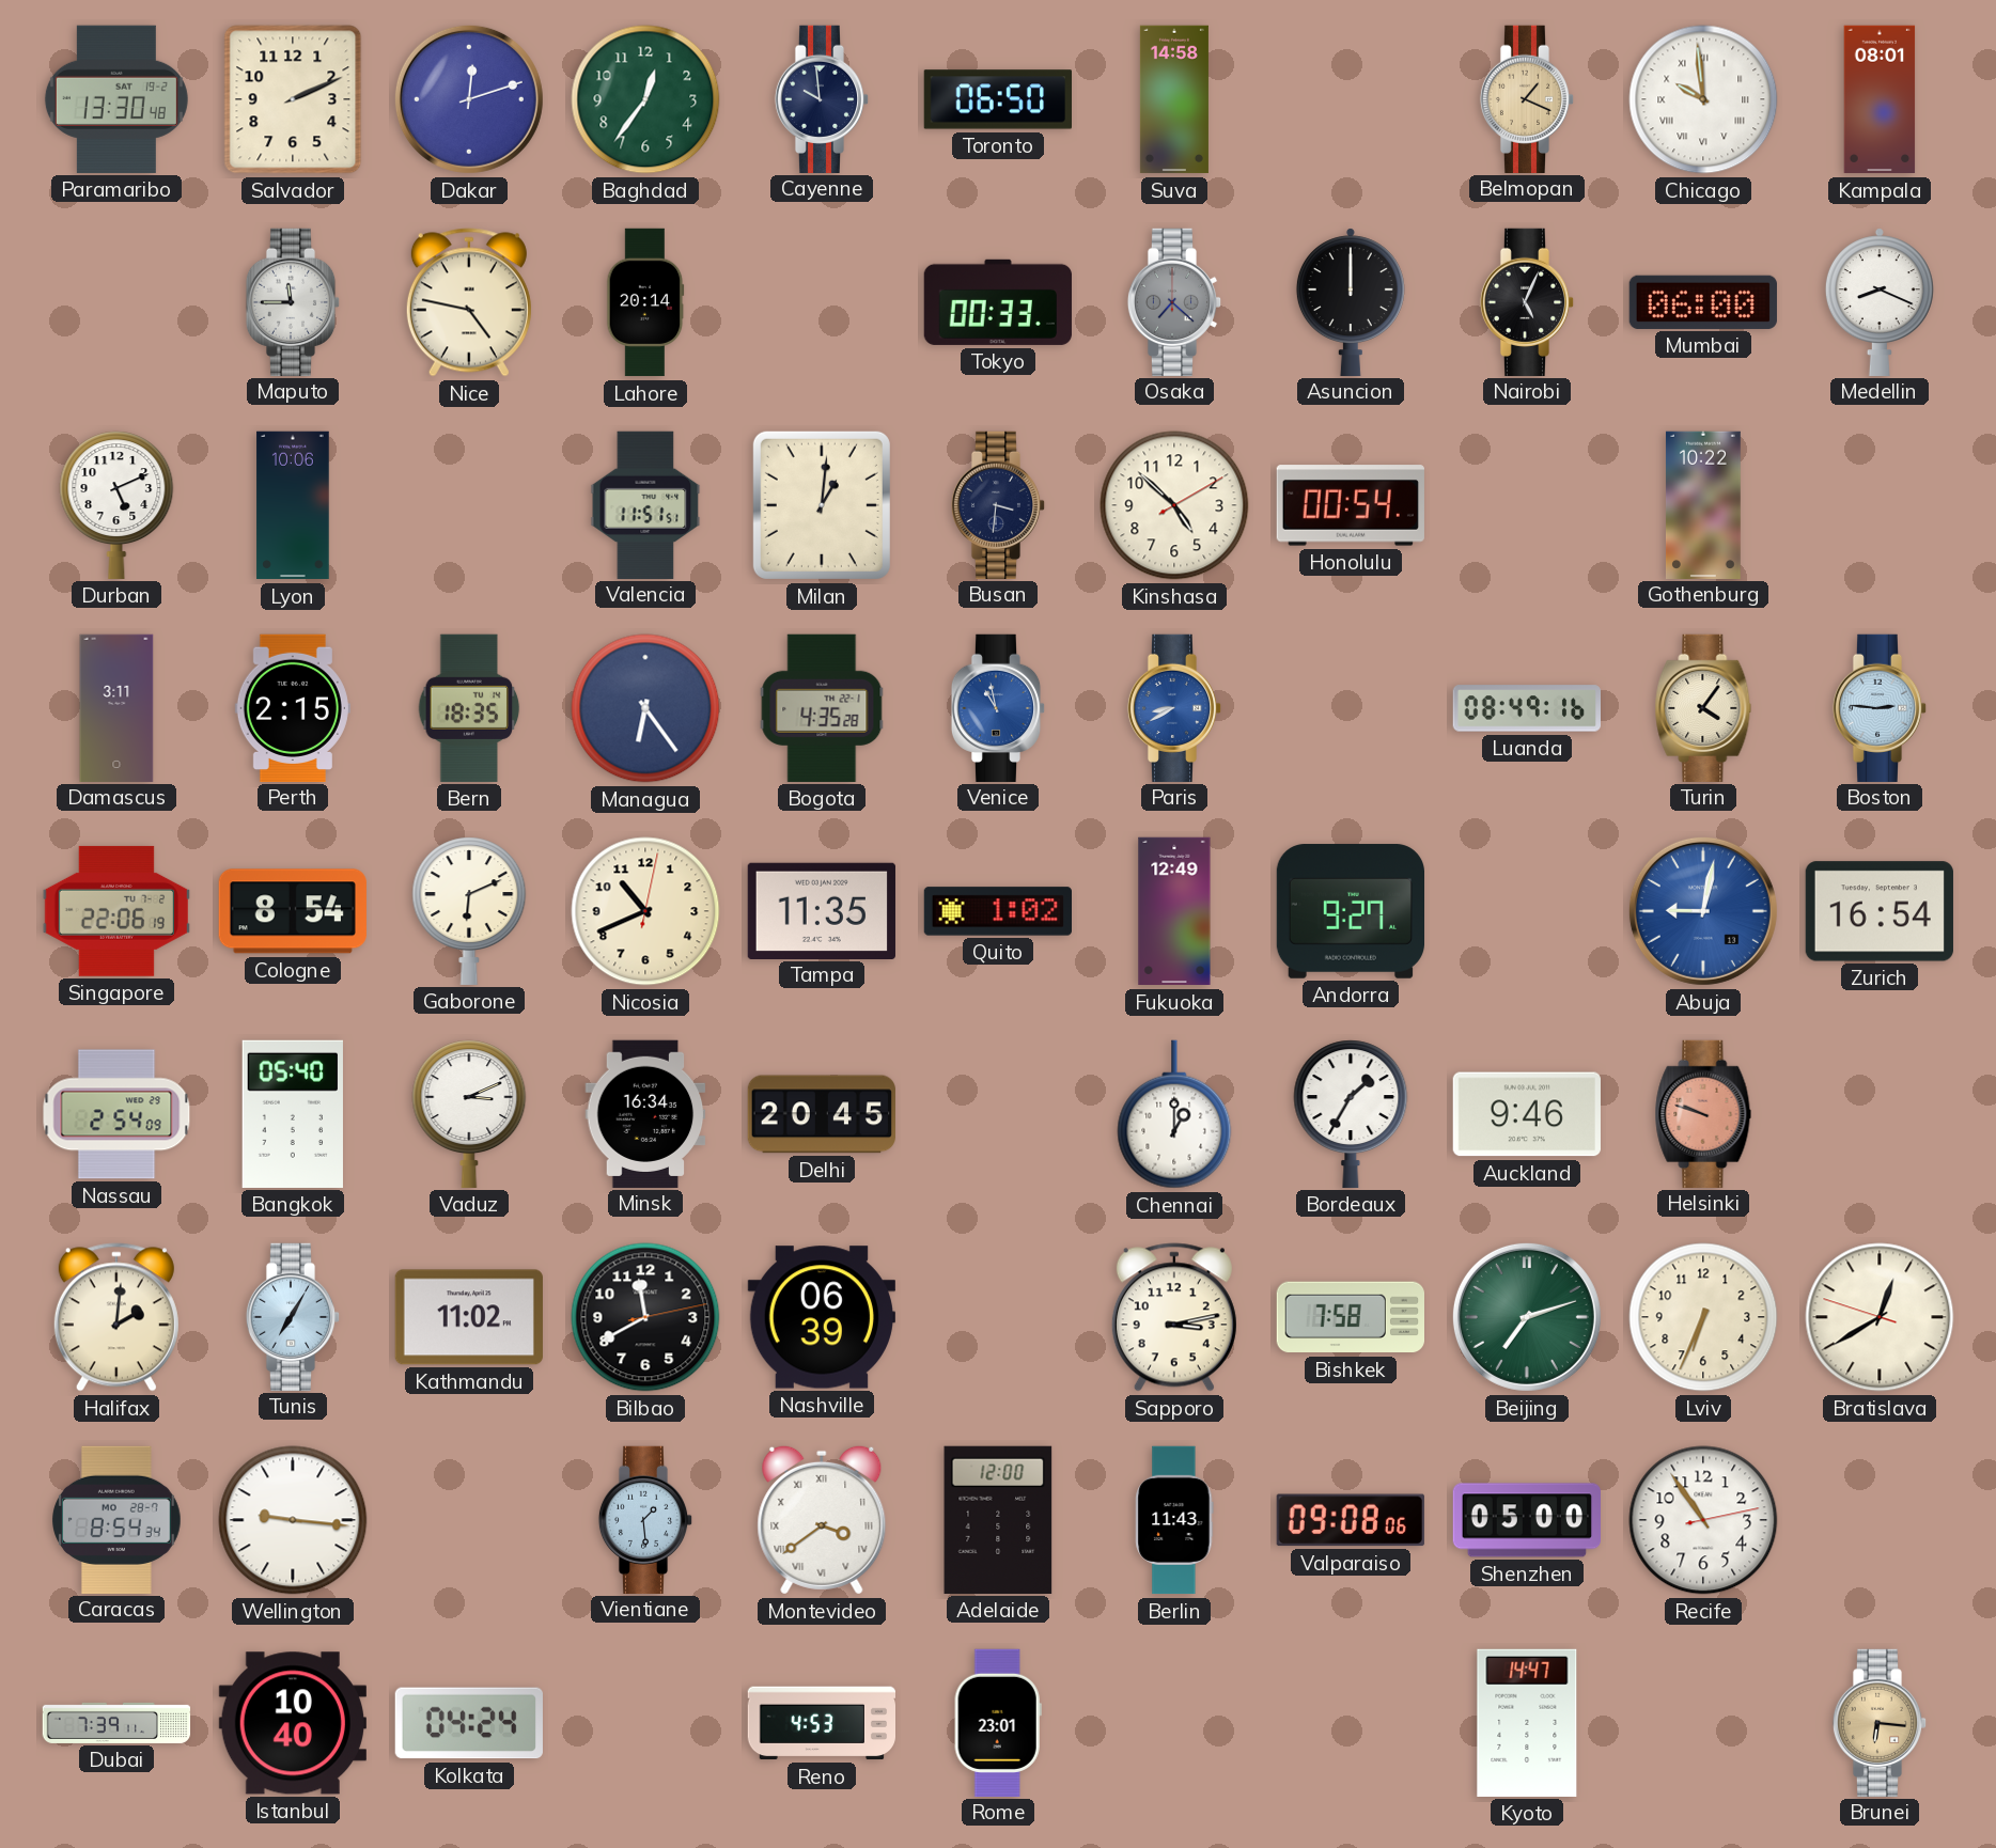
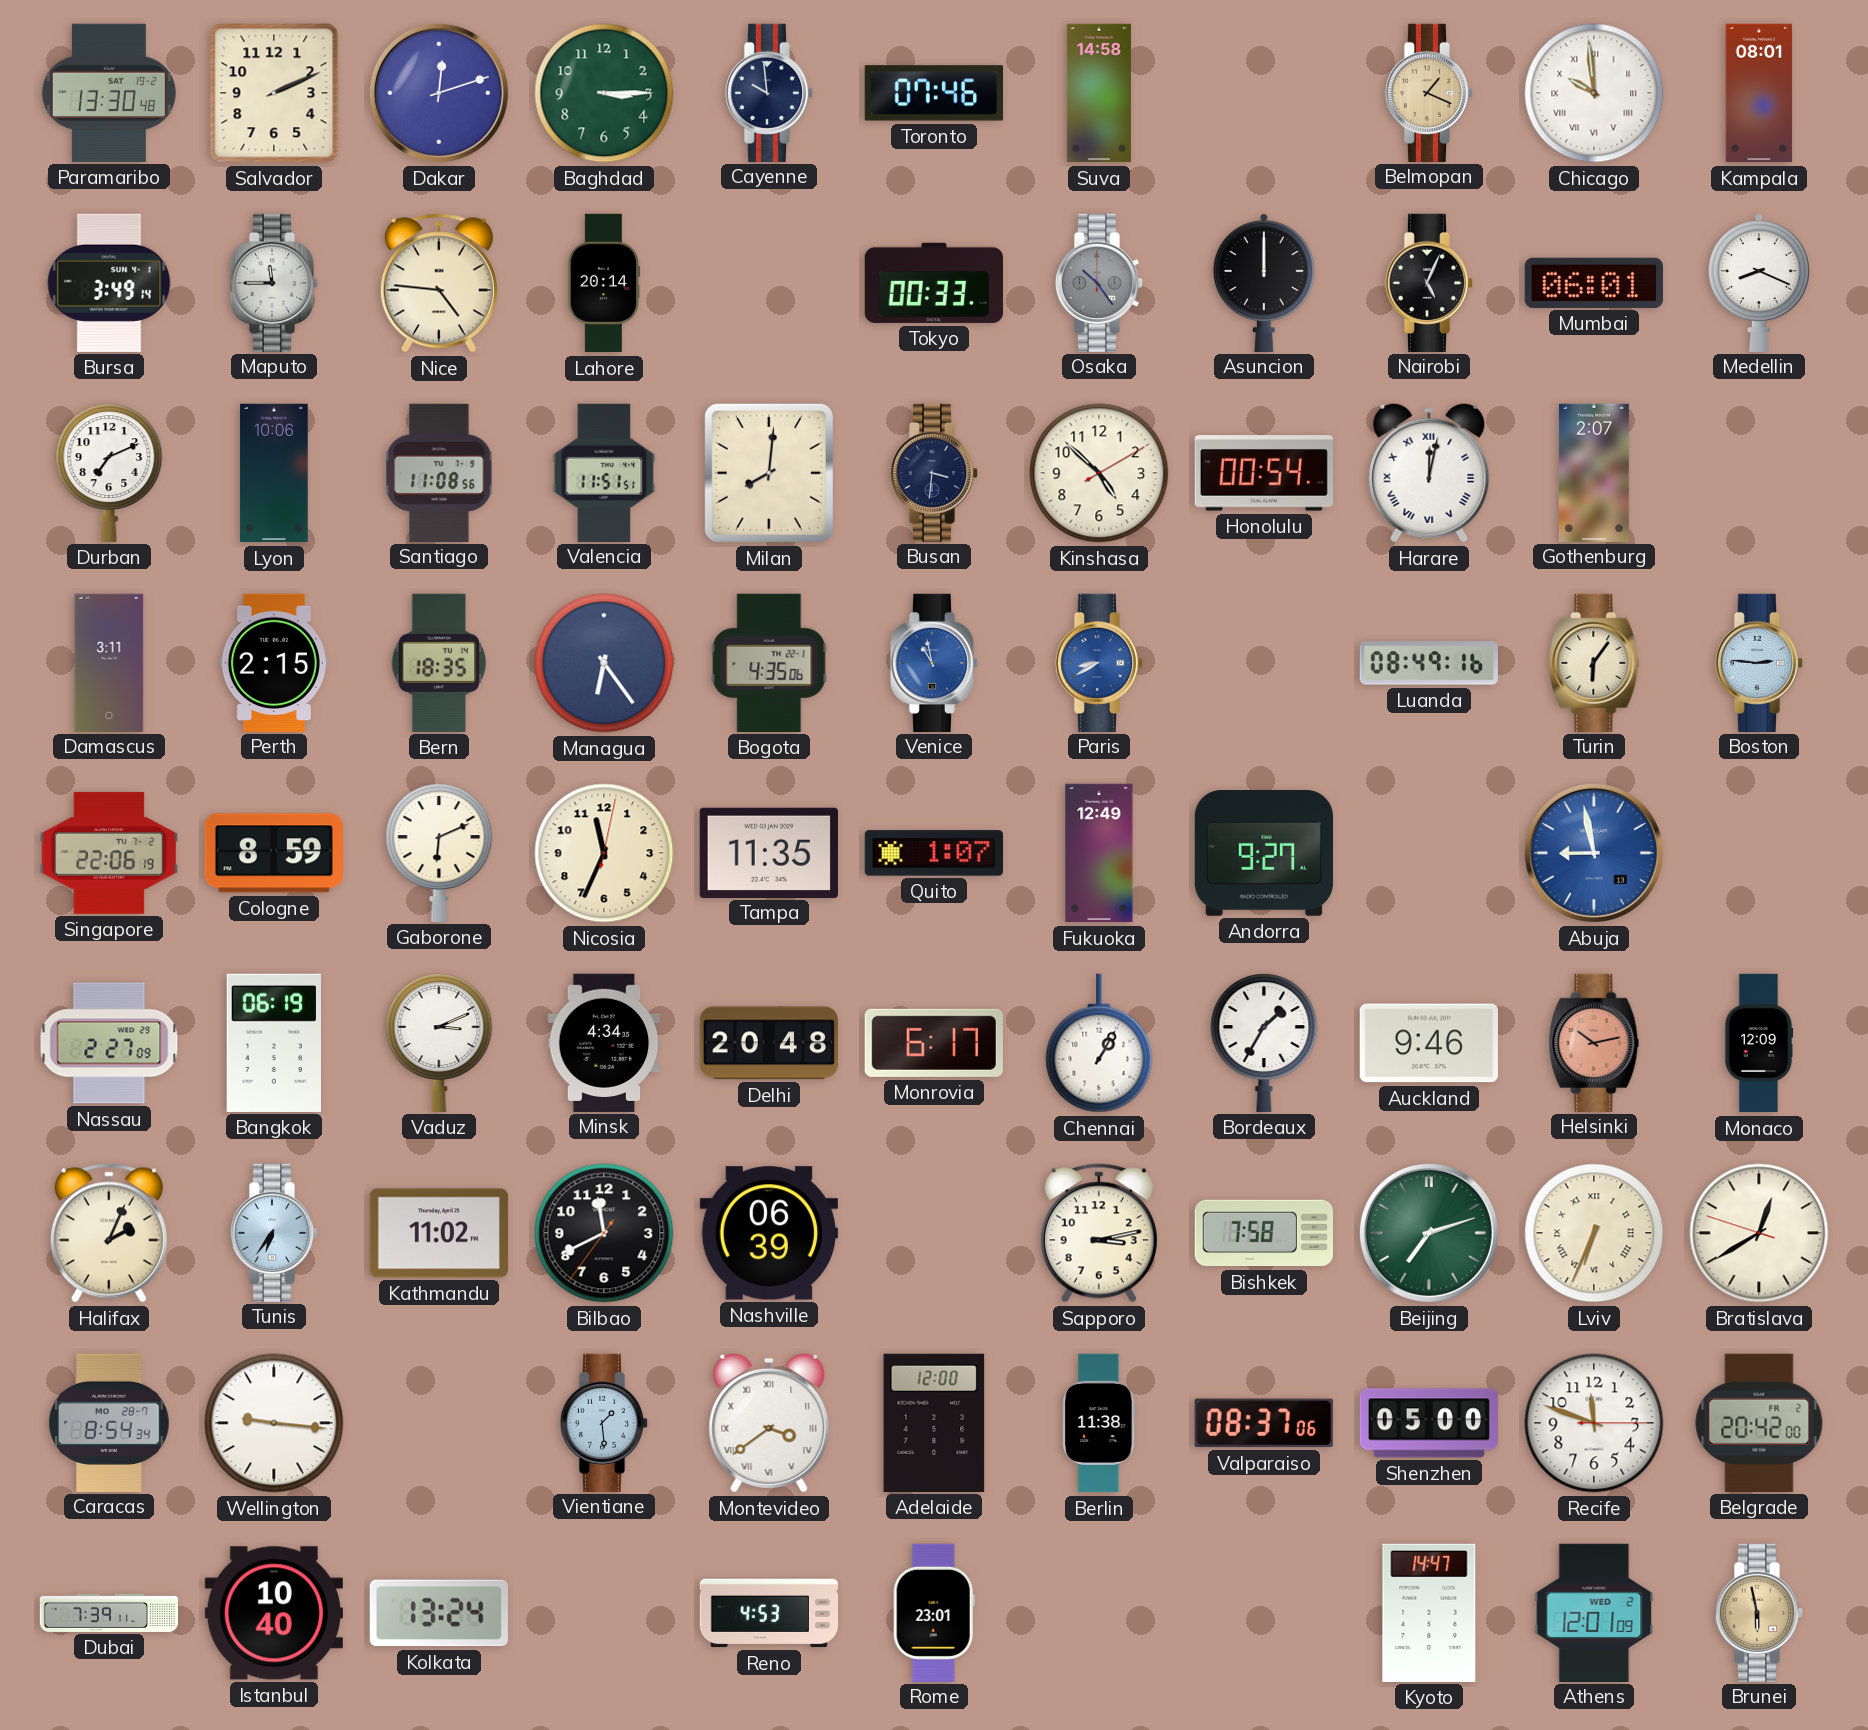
Baghdad: 12:36 -> 3:15
Toronto: 06:50 -> 07:46
Bursa: none -> 3:49
Nice: 4:47 -> 4:46
Osaka: 7:22 -> 10:24
Mumbai: 06:00 -> 06:01
Durban: 5:11 -> 7:11
Santiago: none -> 11:08
Milan: 1:01 -> 8:01
Harare: none -> 12:02
Gothenburg: 10:22 -> 2:07
Bogota: 4:35:28 -> 4:35:06
Turin: 4:06 -> 6:06
Cologne: 8:54 -> 8:59
Nicosia: 10:41 -> 11:34
Quito: 1:02 -> 1:07
Abuja: 9:02 -> 8:58
Zurich: 16:54 -> none
Nassau: 2:54 -> 2:27
Bangkok: 05:40 -> 06:19
Minsk: 16:34 -> 4:34
Delhi: 20:45 -> 20:48
Monrovia: none -> 6:17
Chennai: 1:00 -> 1:05
Helsinki: 9:48 -> 10:13
Monaco: none -> 12:09
Halifax: 2:01 -> 2:04
Tunis: 7:05 -> 6:36
Bilbao: 11:40:13 -> 11:40:36
Lviv numerals: Arabic -> Roman
Berlin: 11:43 -> 11:38
Valparaiso: 09:08 -> 08:37
Recife: 10:54 -> 11:48
Belgrade: none -> 20:42
Kolkata: 04:24 -> 13:24
Athens: none -> 12:01
Brunei: 6:16 -> 5:58
